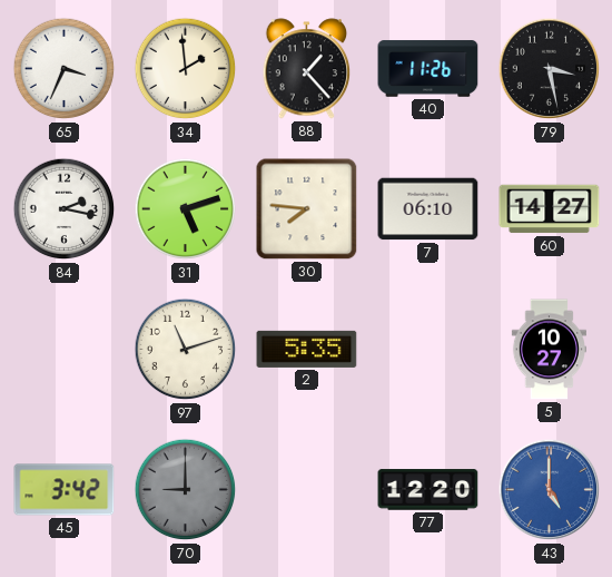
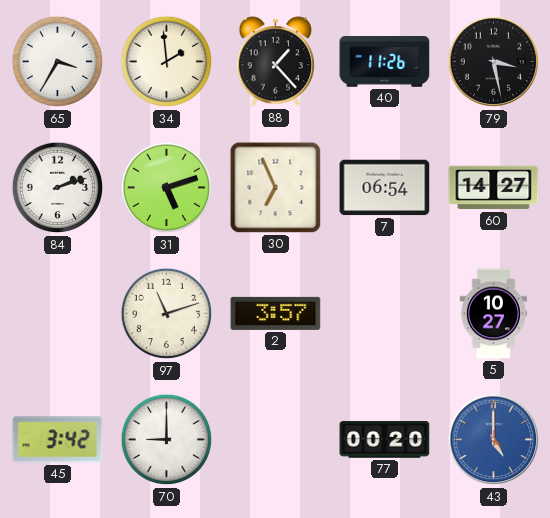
65: 3:34 -> 3:35
84: 2:17 -> 2:12
30: 7:46 -> 6:56
7: 06:10 -> 06:54
2: 5:35 -> 3:57
70 dial: grey -> white
77: 12:20 -> 00:20
